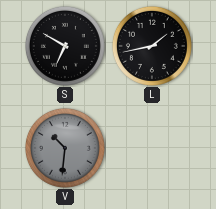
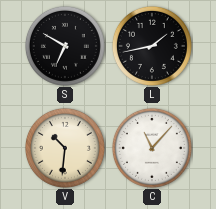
V dial: grey -> cream
C: none -> 11:07
